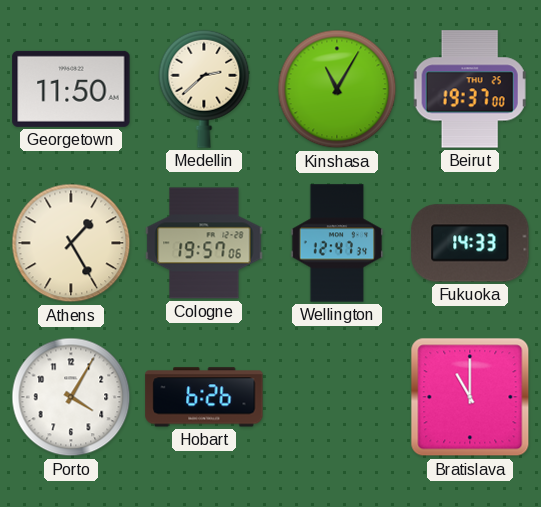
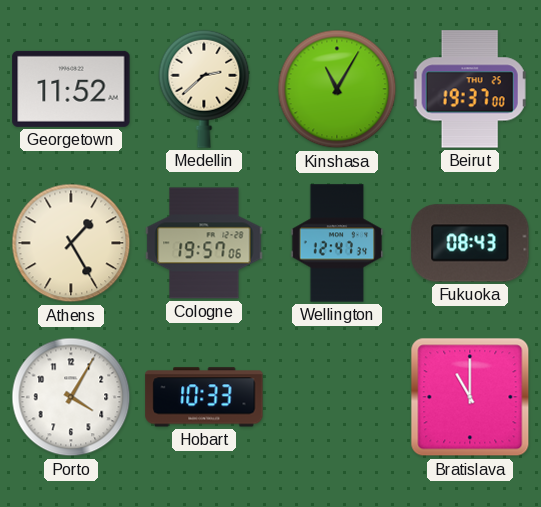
Georgetown: 11:50 -> 11:52
Fukuoka: 14:33 -> 08:43
Hobart: 6:26 -> 10:33
